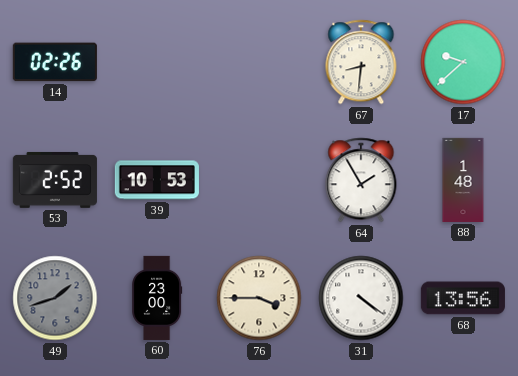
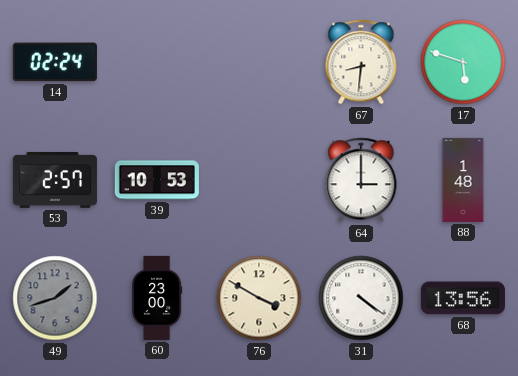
14: 02:26 -> 02:24
17: 9:38 -> 5:48
53: 2:52 -> 2:57
64: 1:55 -> 3:00
76: 3:45 -> 3:50
